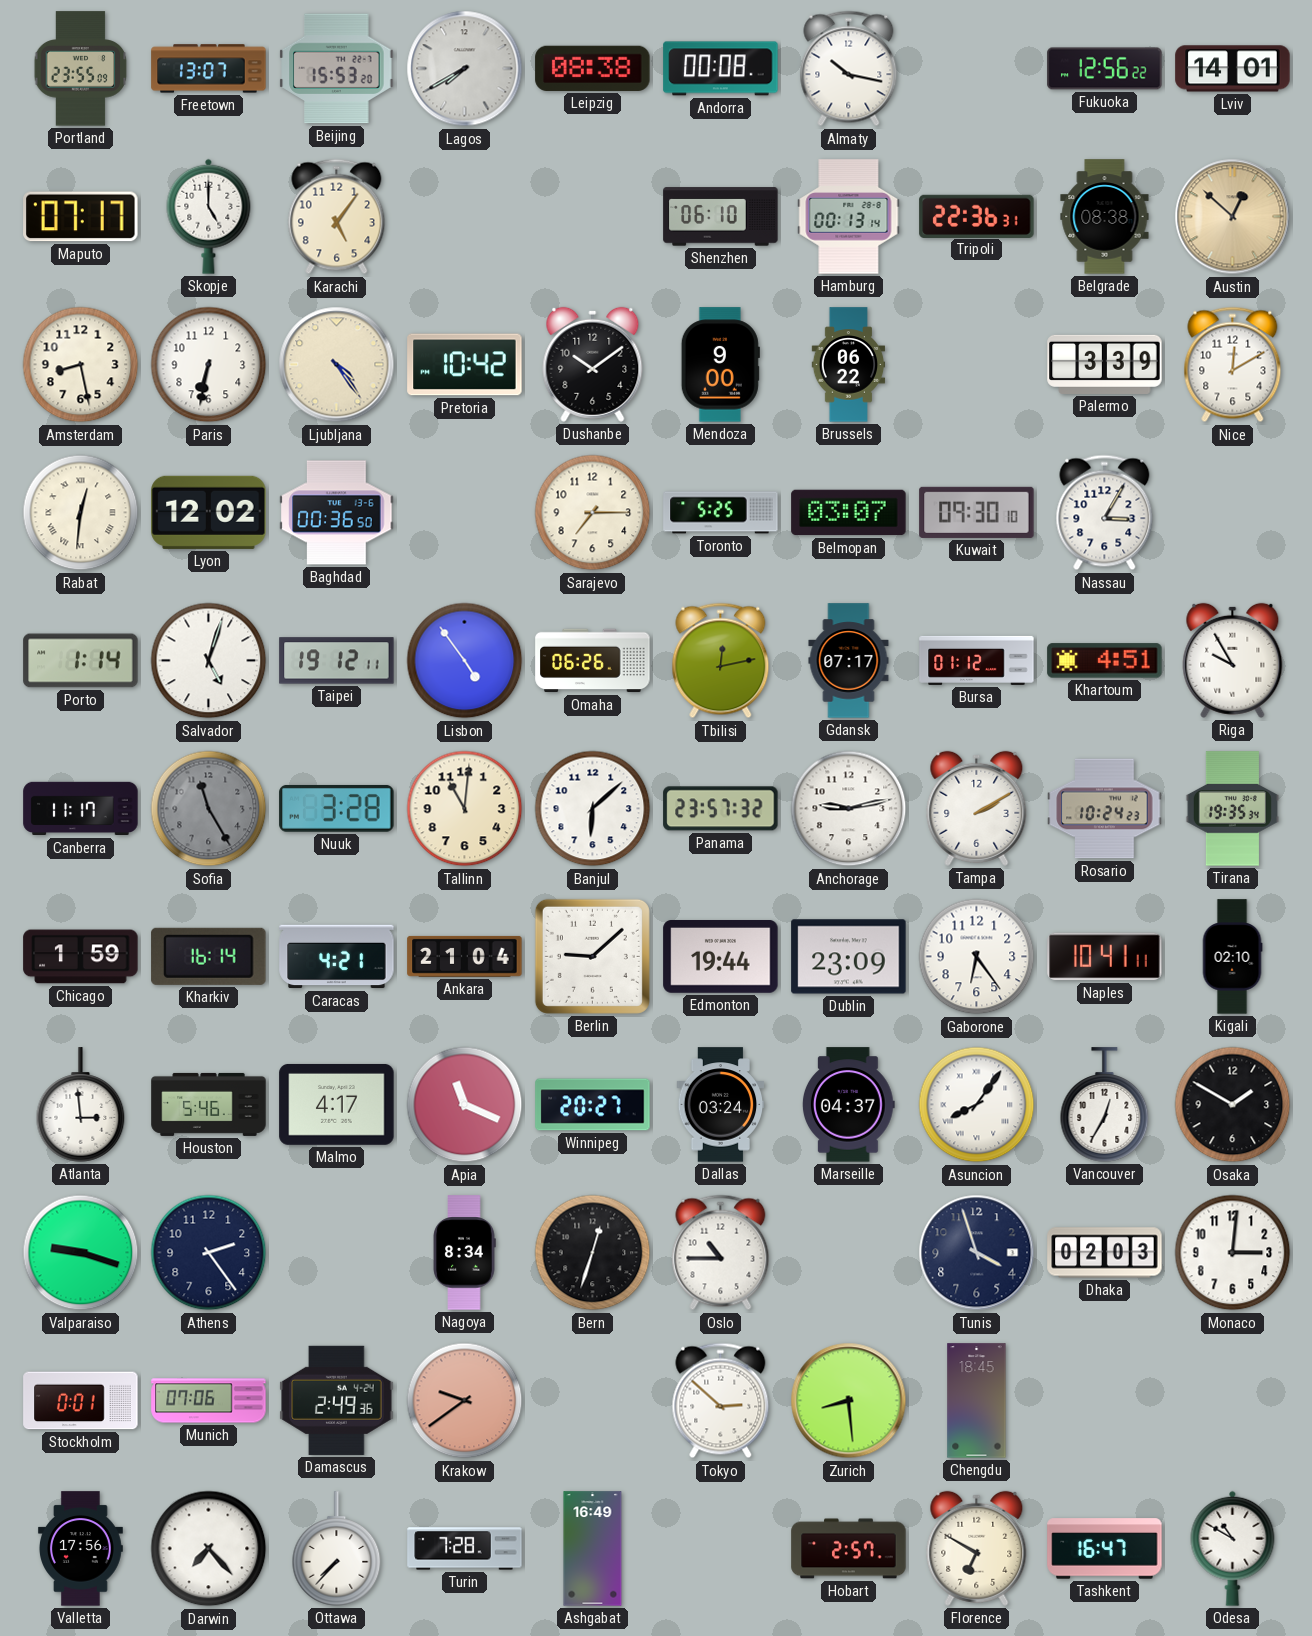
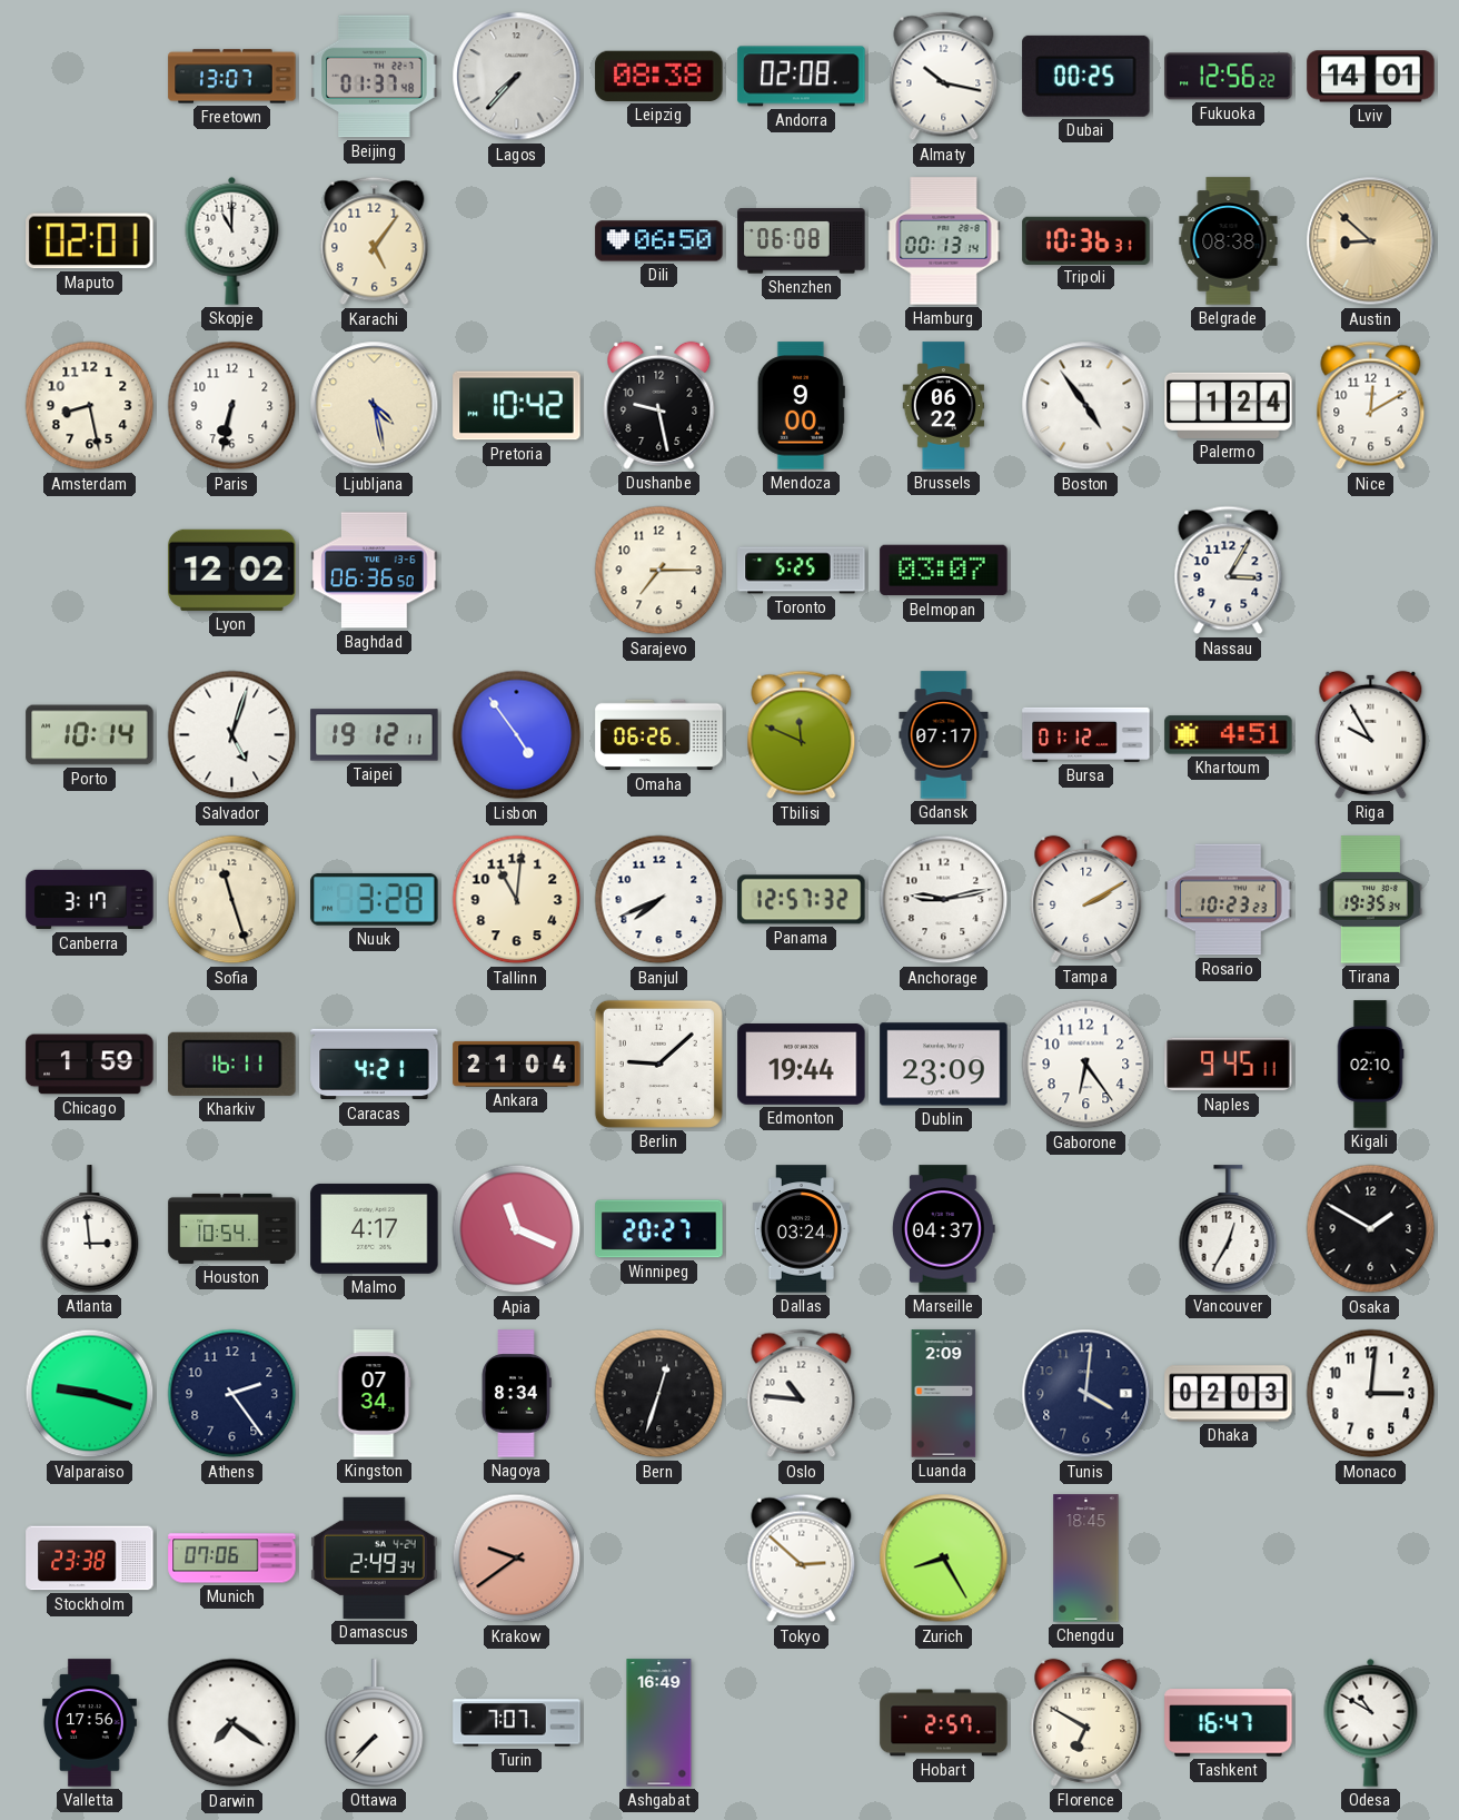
Portland: 23:55 -> none
Beijing: 15:53 -> 01:37
Lagos: 7:40 -> 7:37
Andorra: 00:08 -> 02:08
Dubai: none -> 00:25
Maputo: 07:17 -> 02:01
Skopje: 5:00 -> 11:00
Dili: none -> 06:50
Shenzhen: 06:10 -> 06:08
Tripoli: 22:36 -> 10:36
Austin: 12:52 -> 8:52
Ljubljana: 4:24 -> 4:28
Dushanbe: 10:09 -> 9:28
Boston: none -> 4:54
Palermo: 3:39 -> 1:24
Rabat: 12:31 -> none
Baghdad: 00:36 -> 06:36
Kuwait: 09:30 -> none
Porto: 1:14 -> 10:14
Tbilisi: 12:13 -> 11:49
Canberra: 11:17 -> 3:17
Sofia: 11:25 -> 11:27
Sofia dial: grey -> cream
Banjul: 6:08 -> 7:41
Panama: 23:57 -> 12:57
Rosario: 10:24 -> 10:23
Kharkiv: 16:14 -> 16:11
Naples: 10:41 -> 9:45
Houston: 5:46 -> 10:54
Asuncion: 8:06 -> none
Kingston: none -> 07:34
Oslo: 10:45 -> 10:46
Luanda: none -> 2:09
Tunis: 3:57 -> 4:01
Stockholm: 0:01 -> 23:38
Damascus: 2:49:36 -> 2:49:34
Zurich: 8:29 -> 8:25
Darwin: 7:23 -> 7:21
Turin: 7:28 -> 7:07
